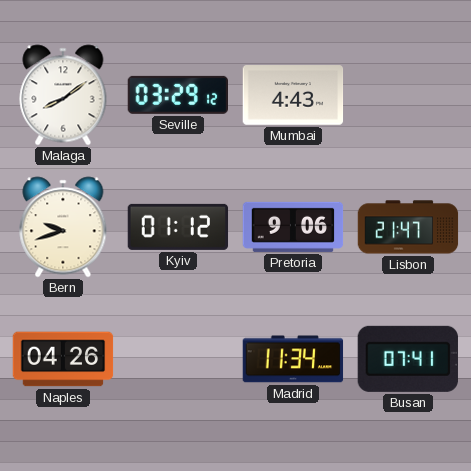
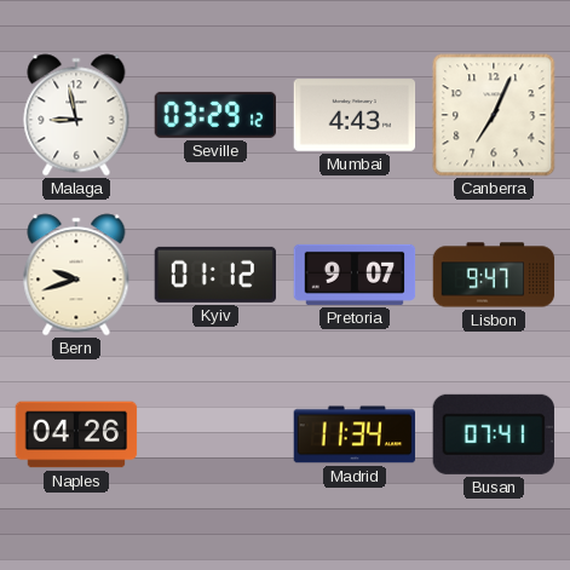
Malaga: 8:09 -> 8:58
Canberra: none -> 7:04
Pretoria: 9:06 -> 9:07
Lisbon: 21:47 -> 9:47
